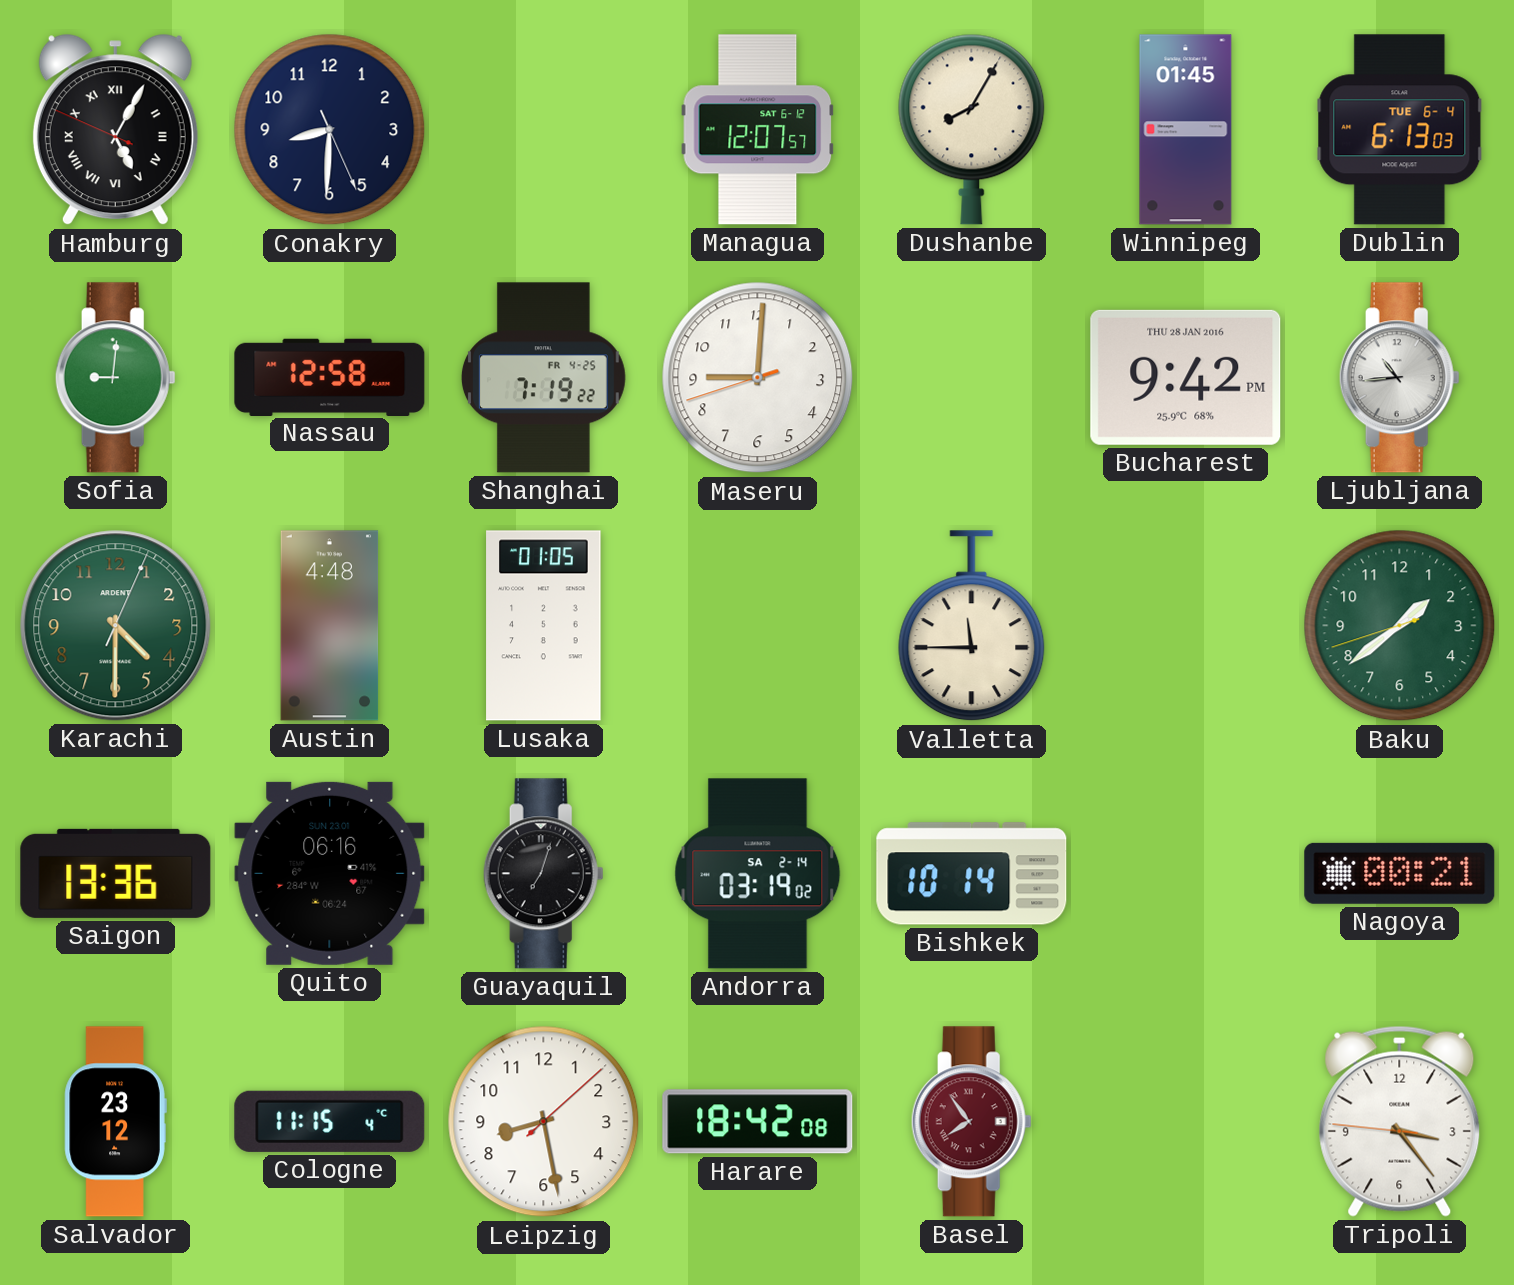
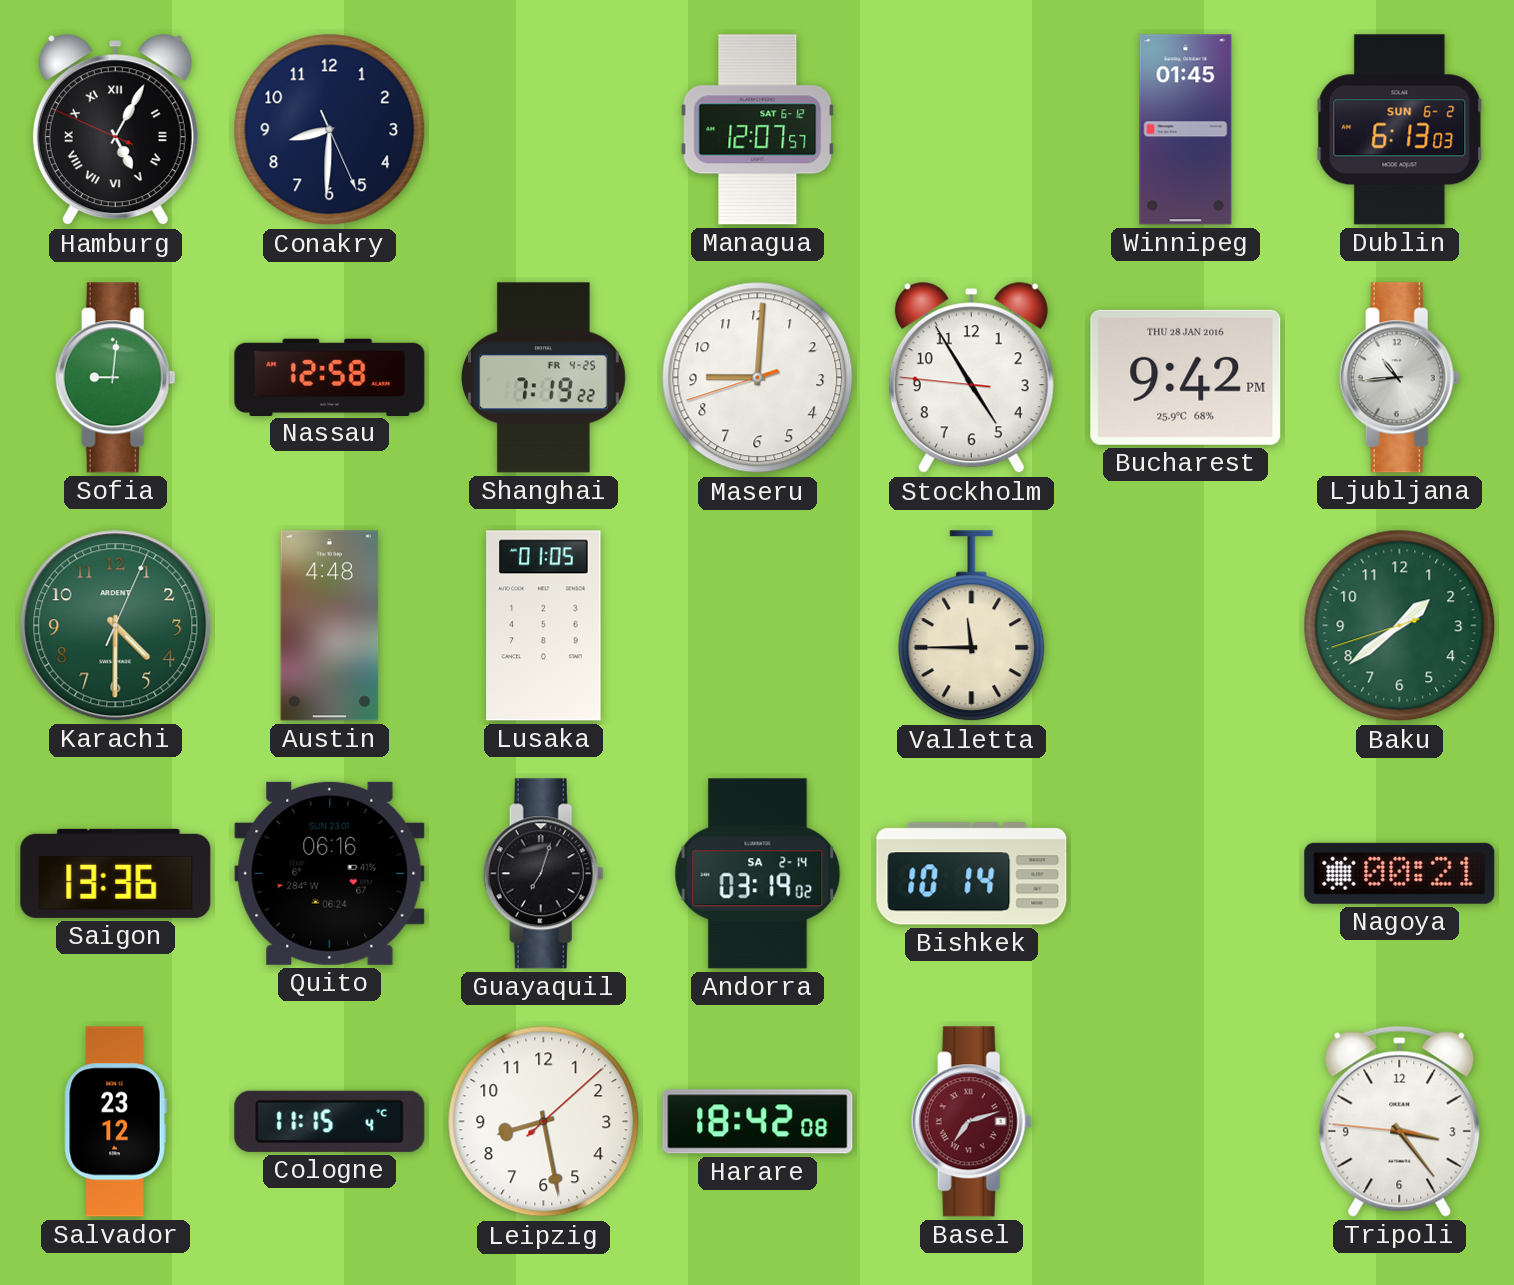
Dushanbe: 8:05 -> none
Dublin date: TUE 6-4 -> SUN 6-2
Stockholm: none -> 4:54
Basel: 7:54 -> 7:12
